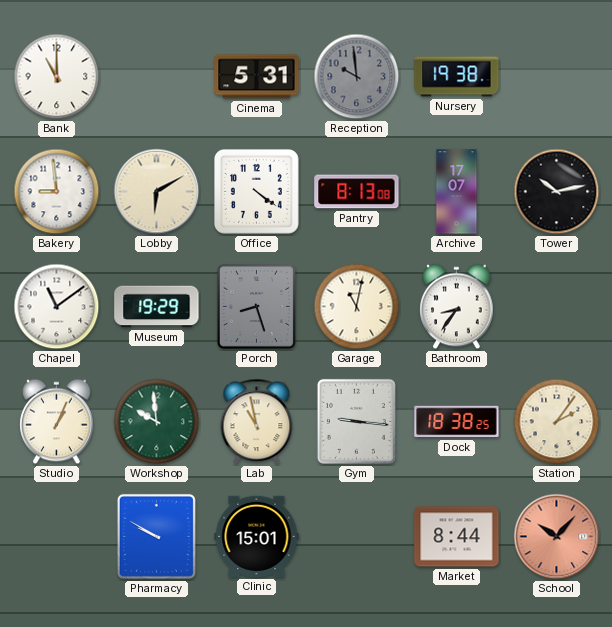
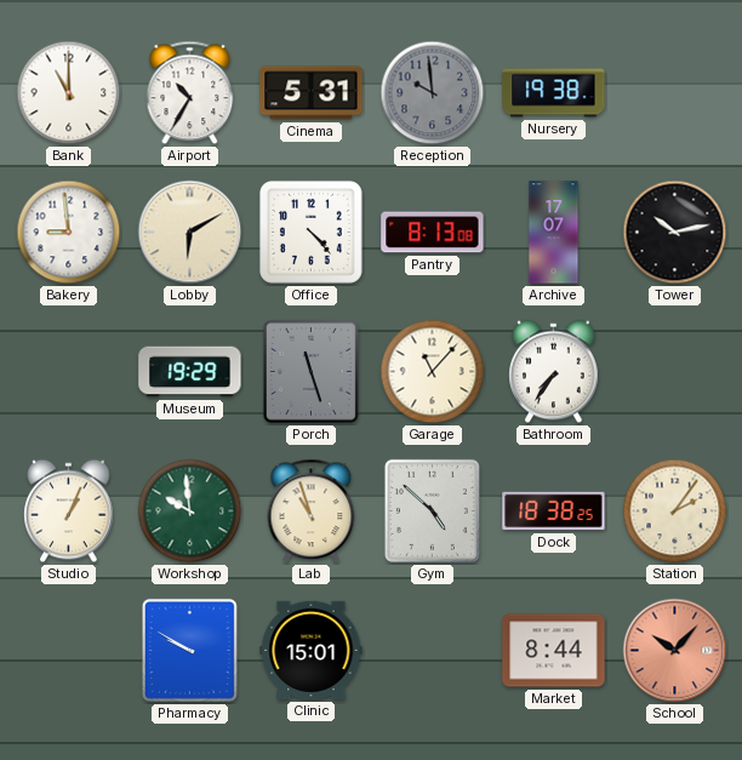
Airport: none -> 10:35
Office: 4:21 -> 4:23
Chapel: 11:09 -> none
Porch: 8:27 -> 11:27
Garage: 11:02 -> 11:07
Bathroom: 8:36 -> 7:36
Lab: 10:58 -> 10:57
Gym: 9:16 -> 4:52
